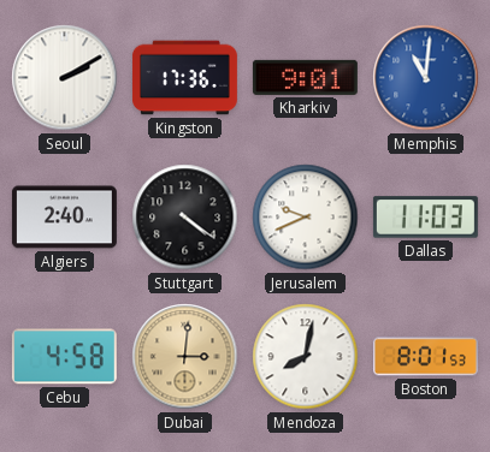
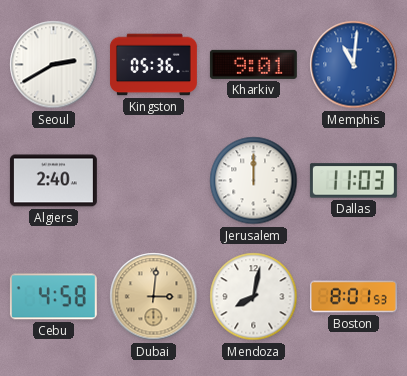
Seoul: 2:10 -> 2:40
Kingston: 17:36 -> 05:36
Stuttgart: 4:21 -> none
Jerusalem: 9:41 -> 12:00
